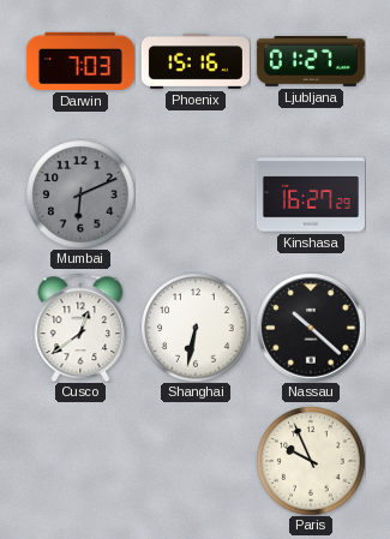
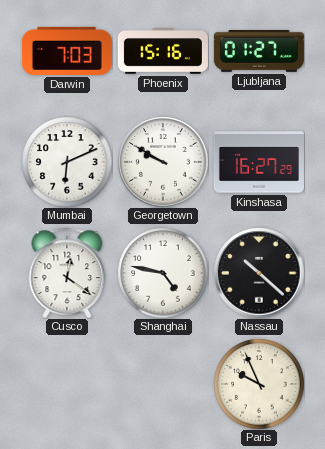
Mumbai dial: grey -> white
Georgetown: none -> 9:50
Cusco: 12:39 -> 12:21
Shanghai: 6:32 -> 4:47
